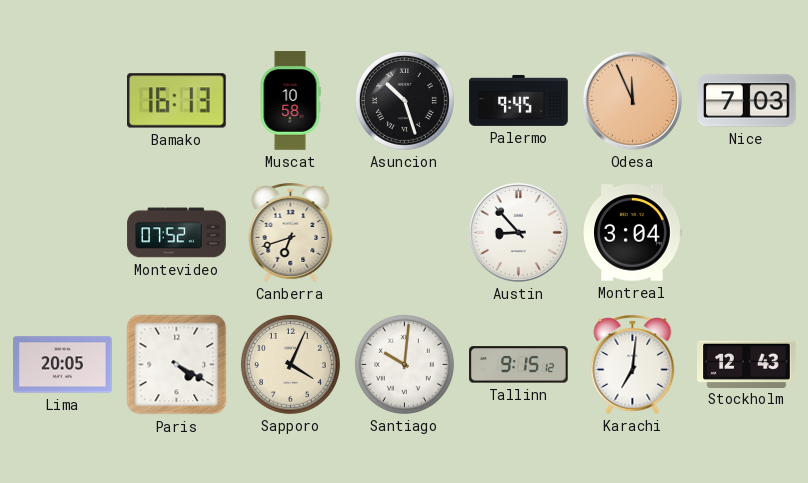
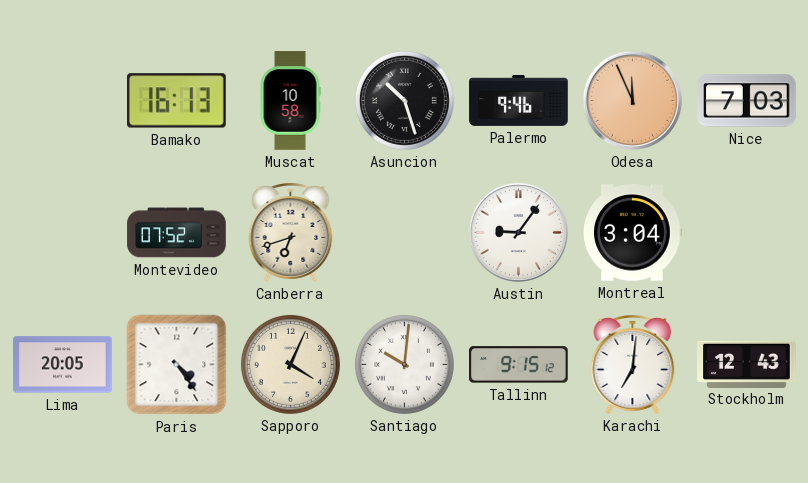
Palermo: 9:45 -> 9:46
Austin: 8:53 -> 9:06
Paris: 4:20 -> 4:24
